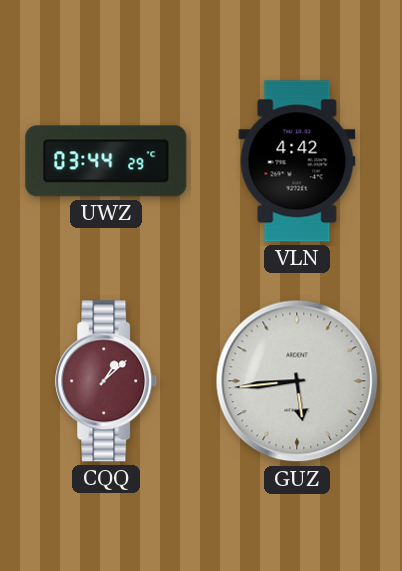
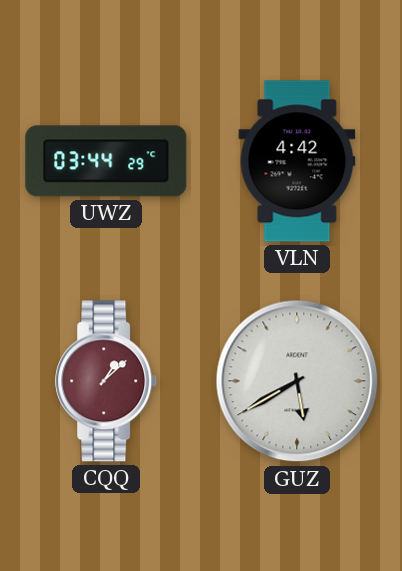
GUZ: 5:44 -> 5:40
